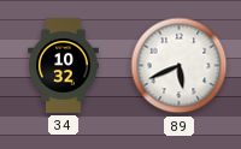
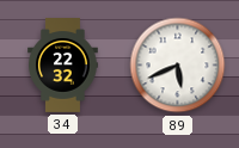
34: 10:32 -> 22:32
